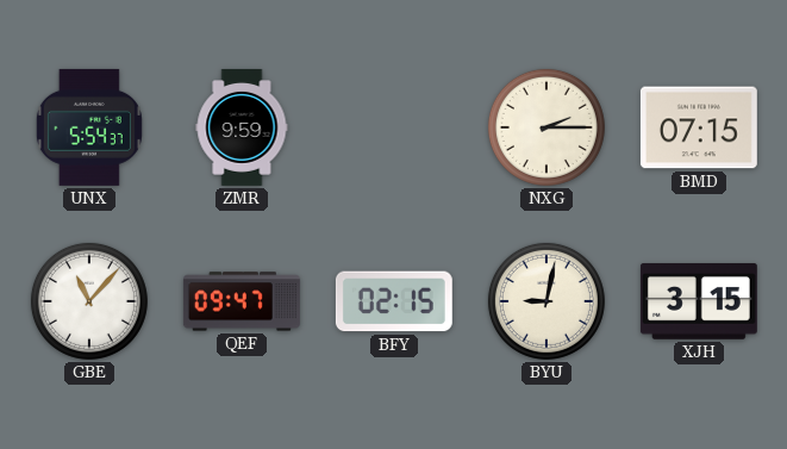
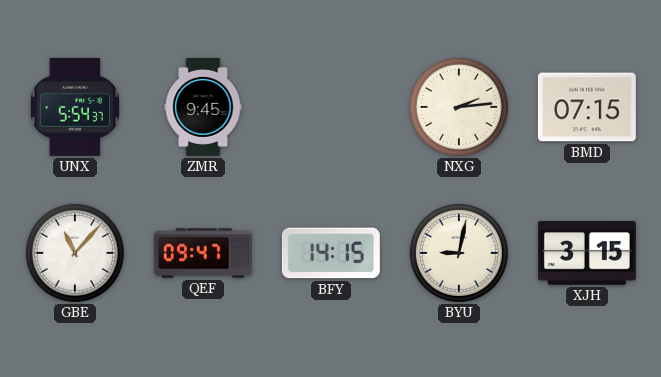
ZMR: 9:59 -> 9:45
NXG: 2:15 -> 2:14
BFY: 02:15 -> 14:15
